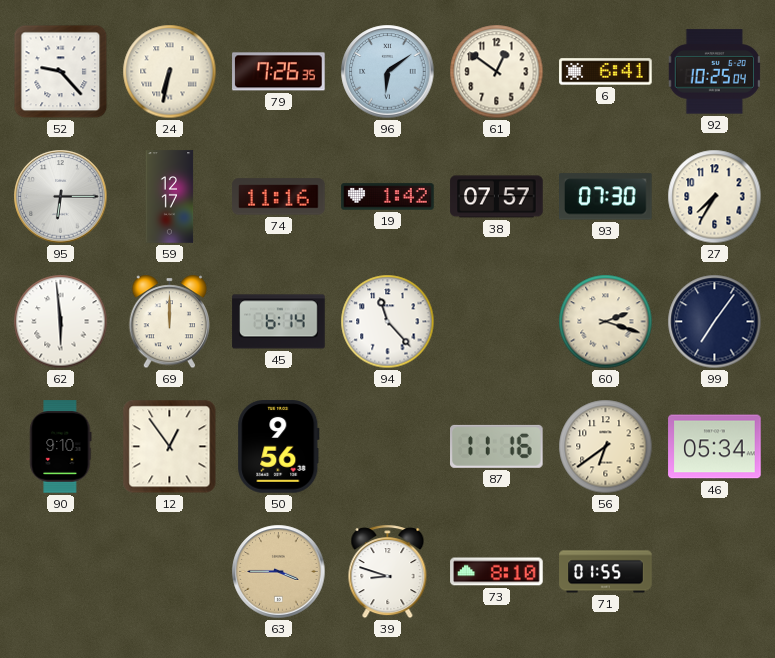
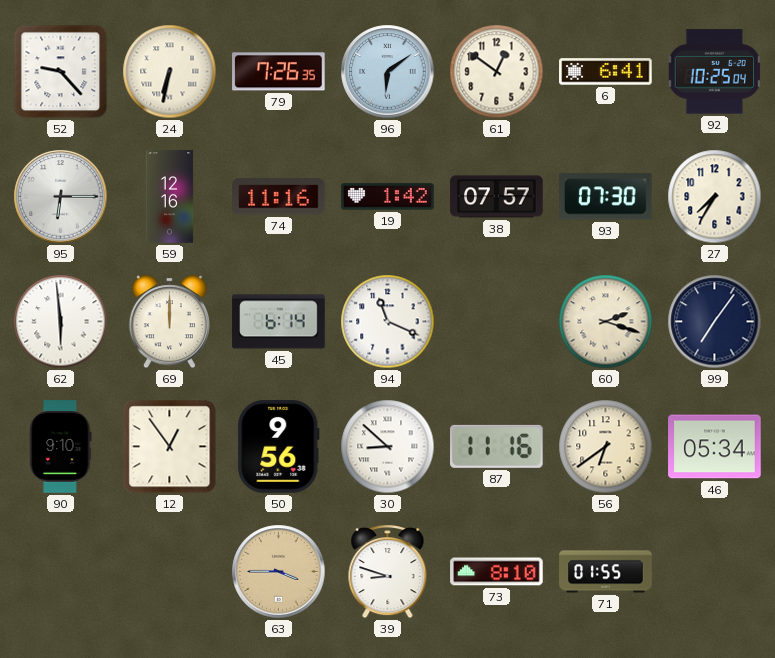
59: 12:17 -> 12:16
94: 11:23 -> 11:19
30: none -> 8:52
